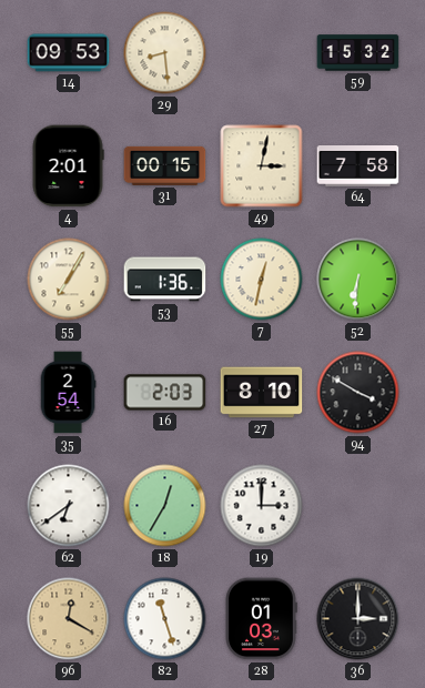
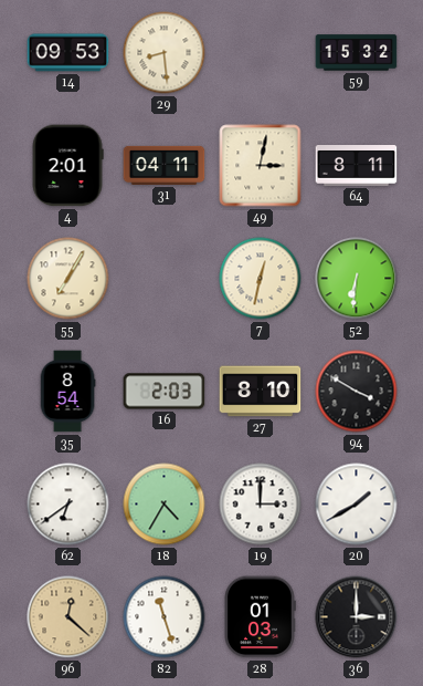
31: 00:15 -> 04:11
64: 7:58 -> 8:11
53: 1:36 -> none
35: 2:54 -> 8:54
18: 12:35 -> 4:35
20: none -> 1:40
96: 12:20 -> 12:22
